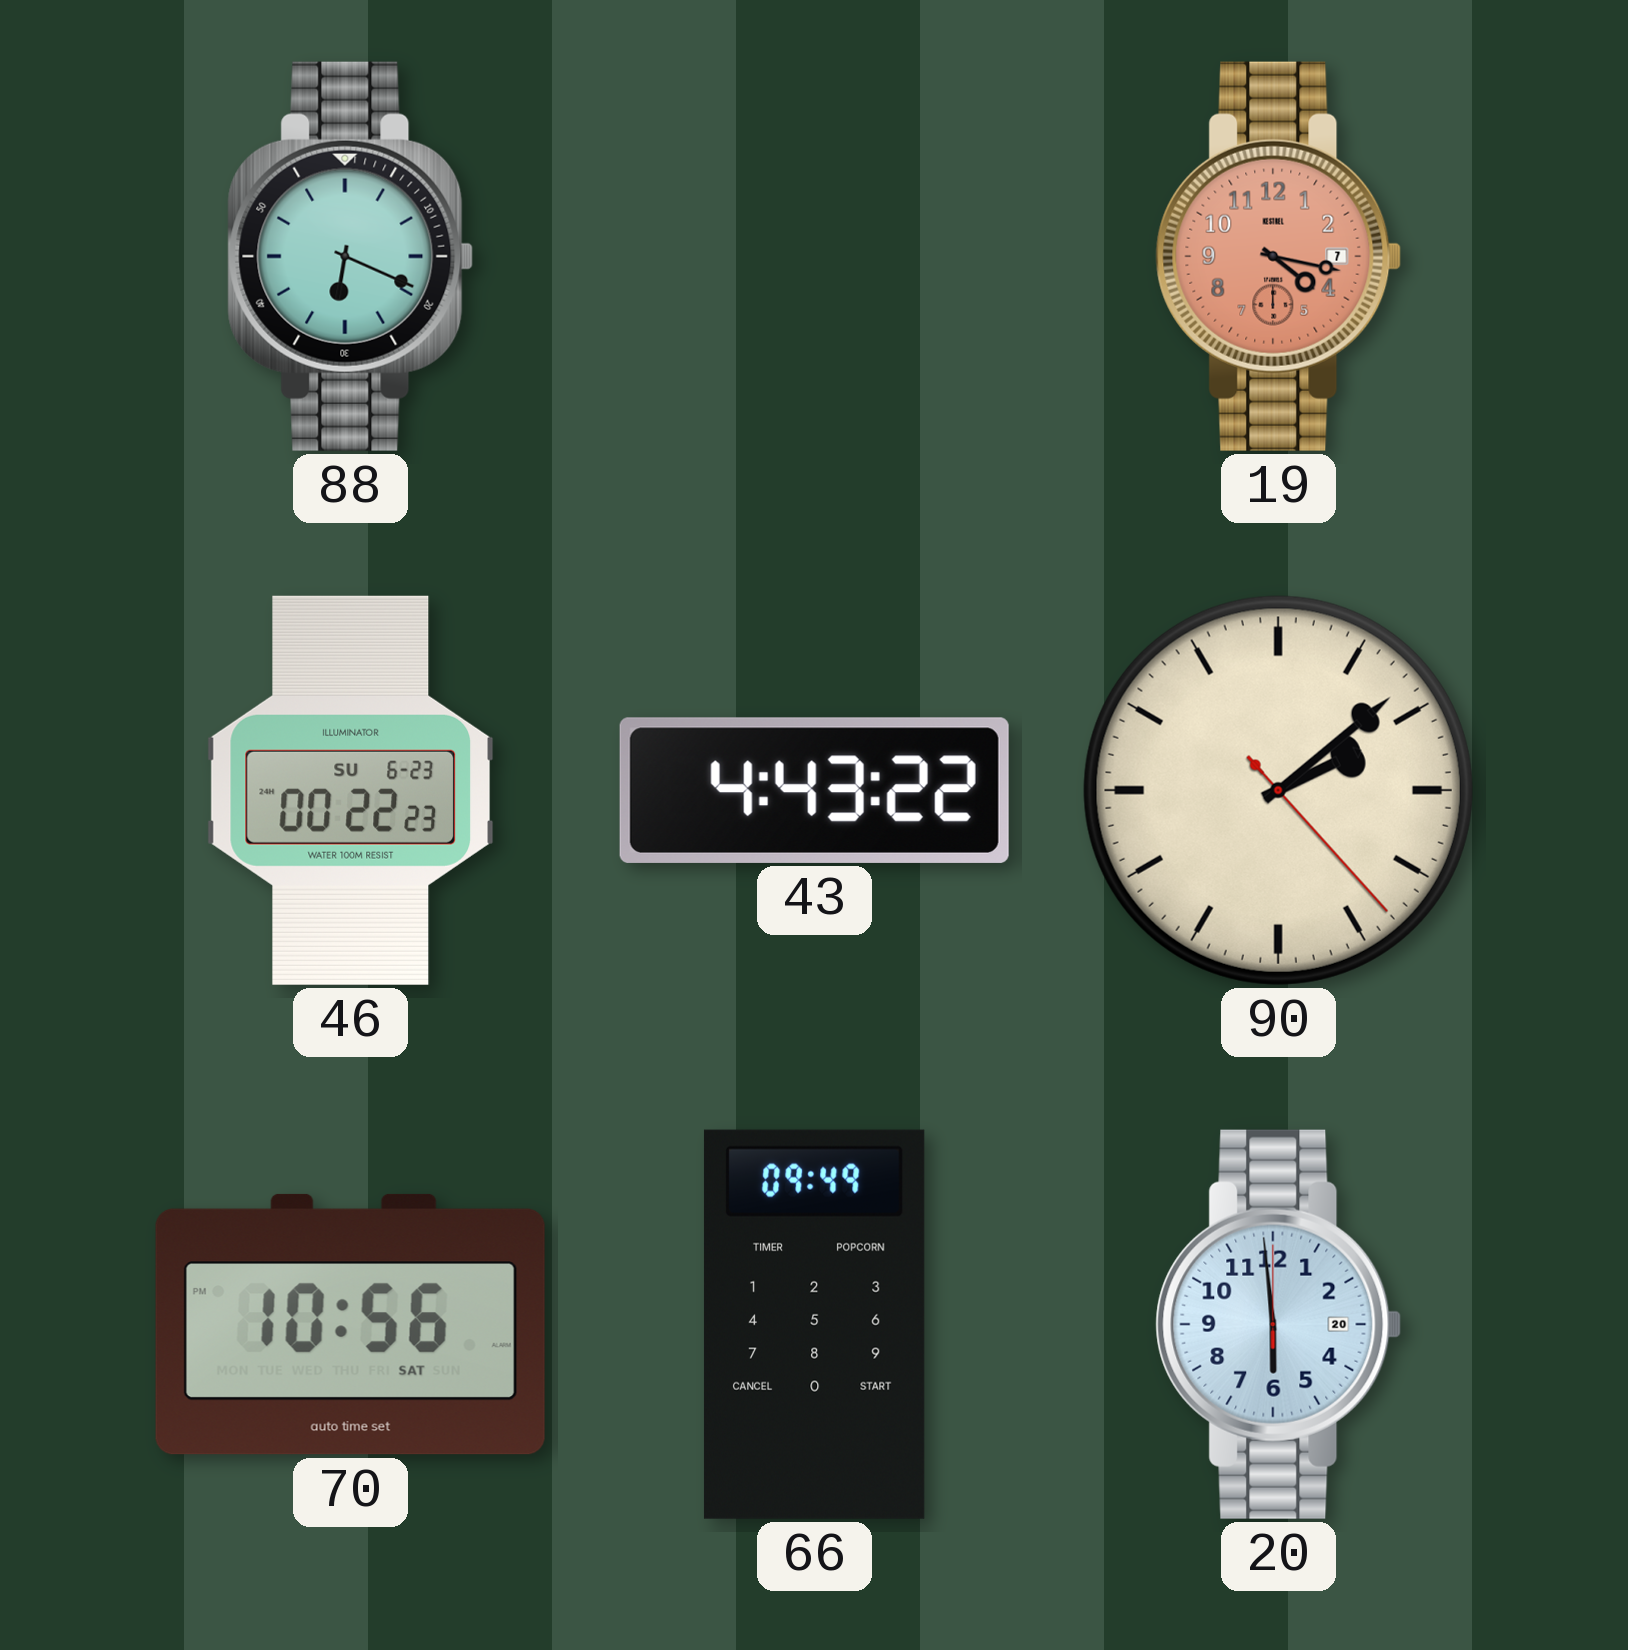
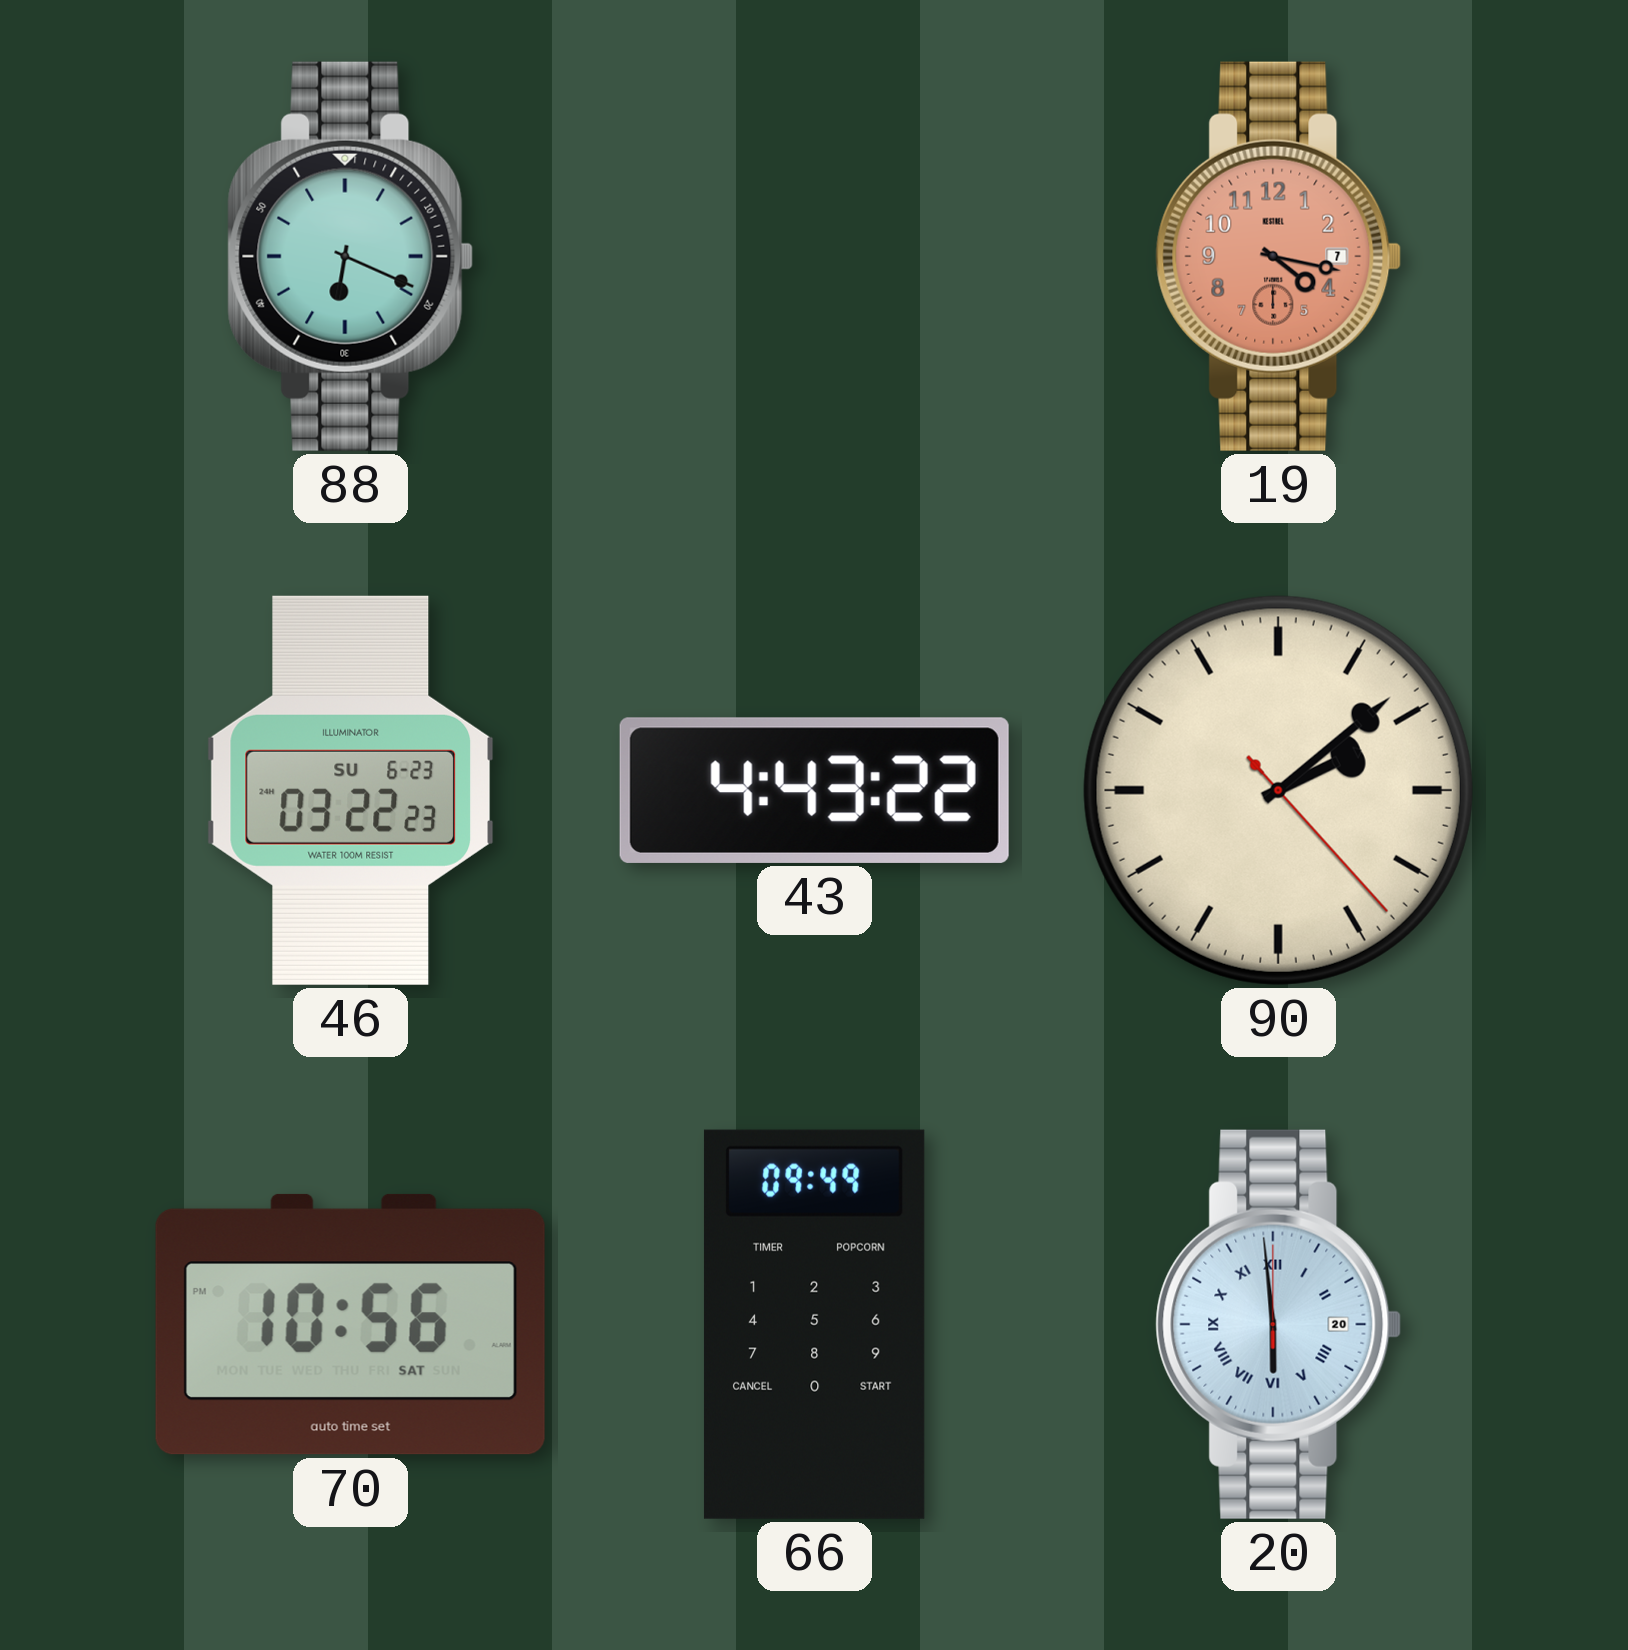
46: 00:22 -> 03:22
20 numerals: Arabic -> Roman
